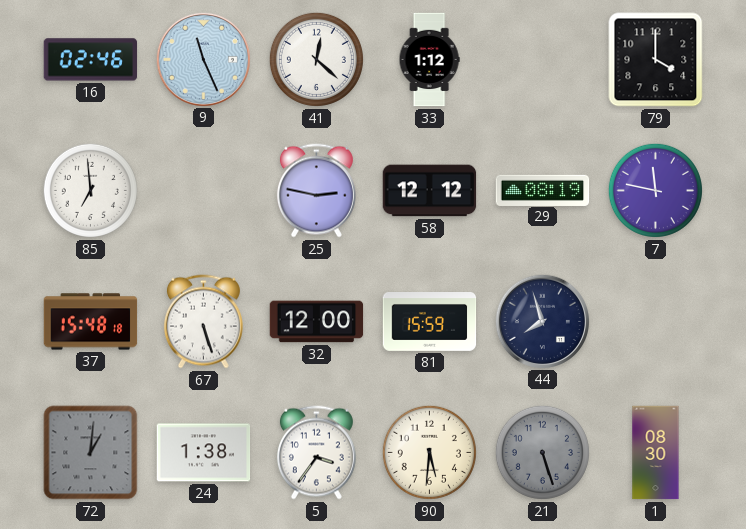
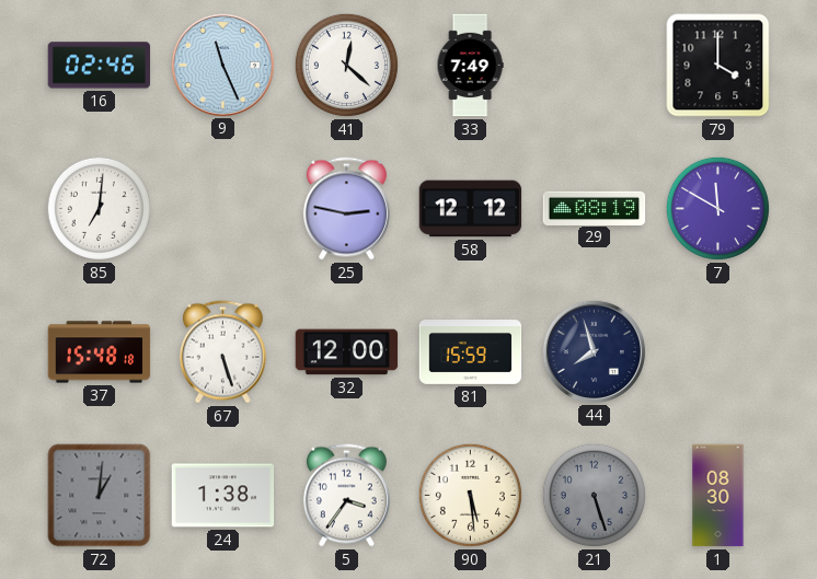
33: 1:12 -> 7:49
85: 6:59 -> 7:01
7: 11:47 -> 11:50
90: 5:31 -> 5:29
